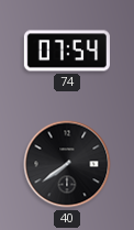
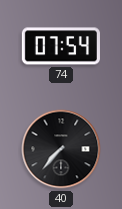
40: 7:39 -> 7:37
